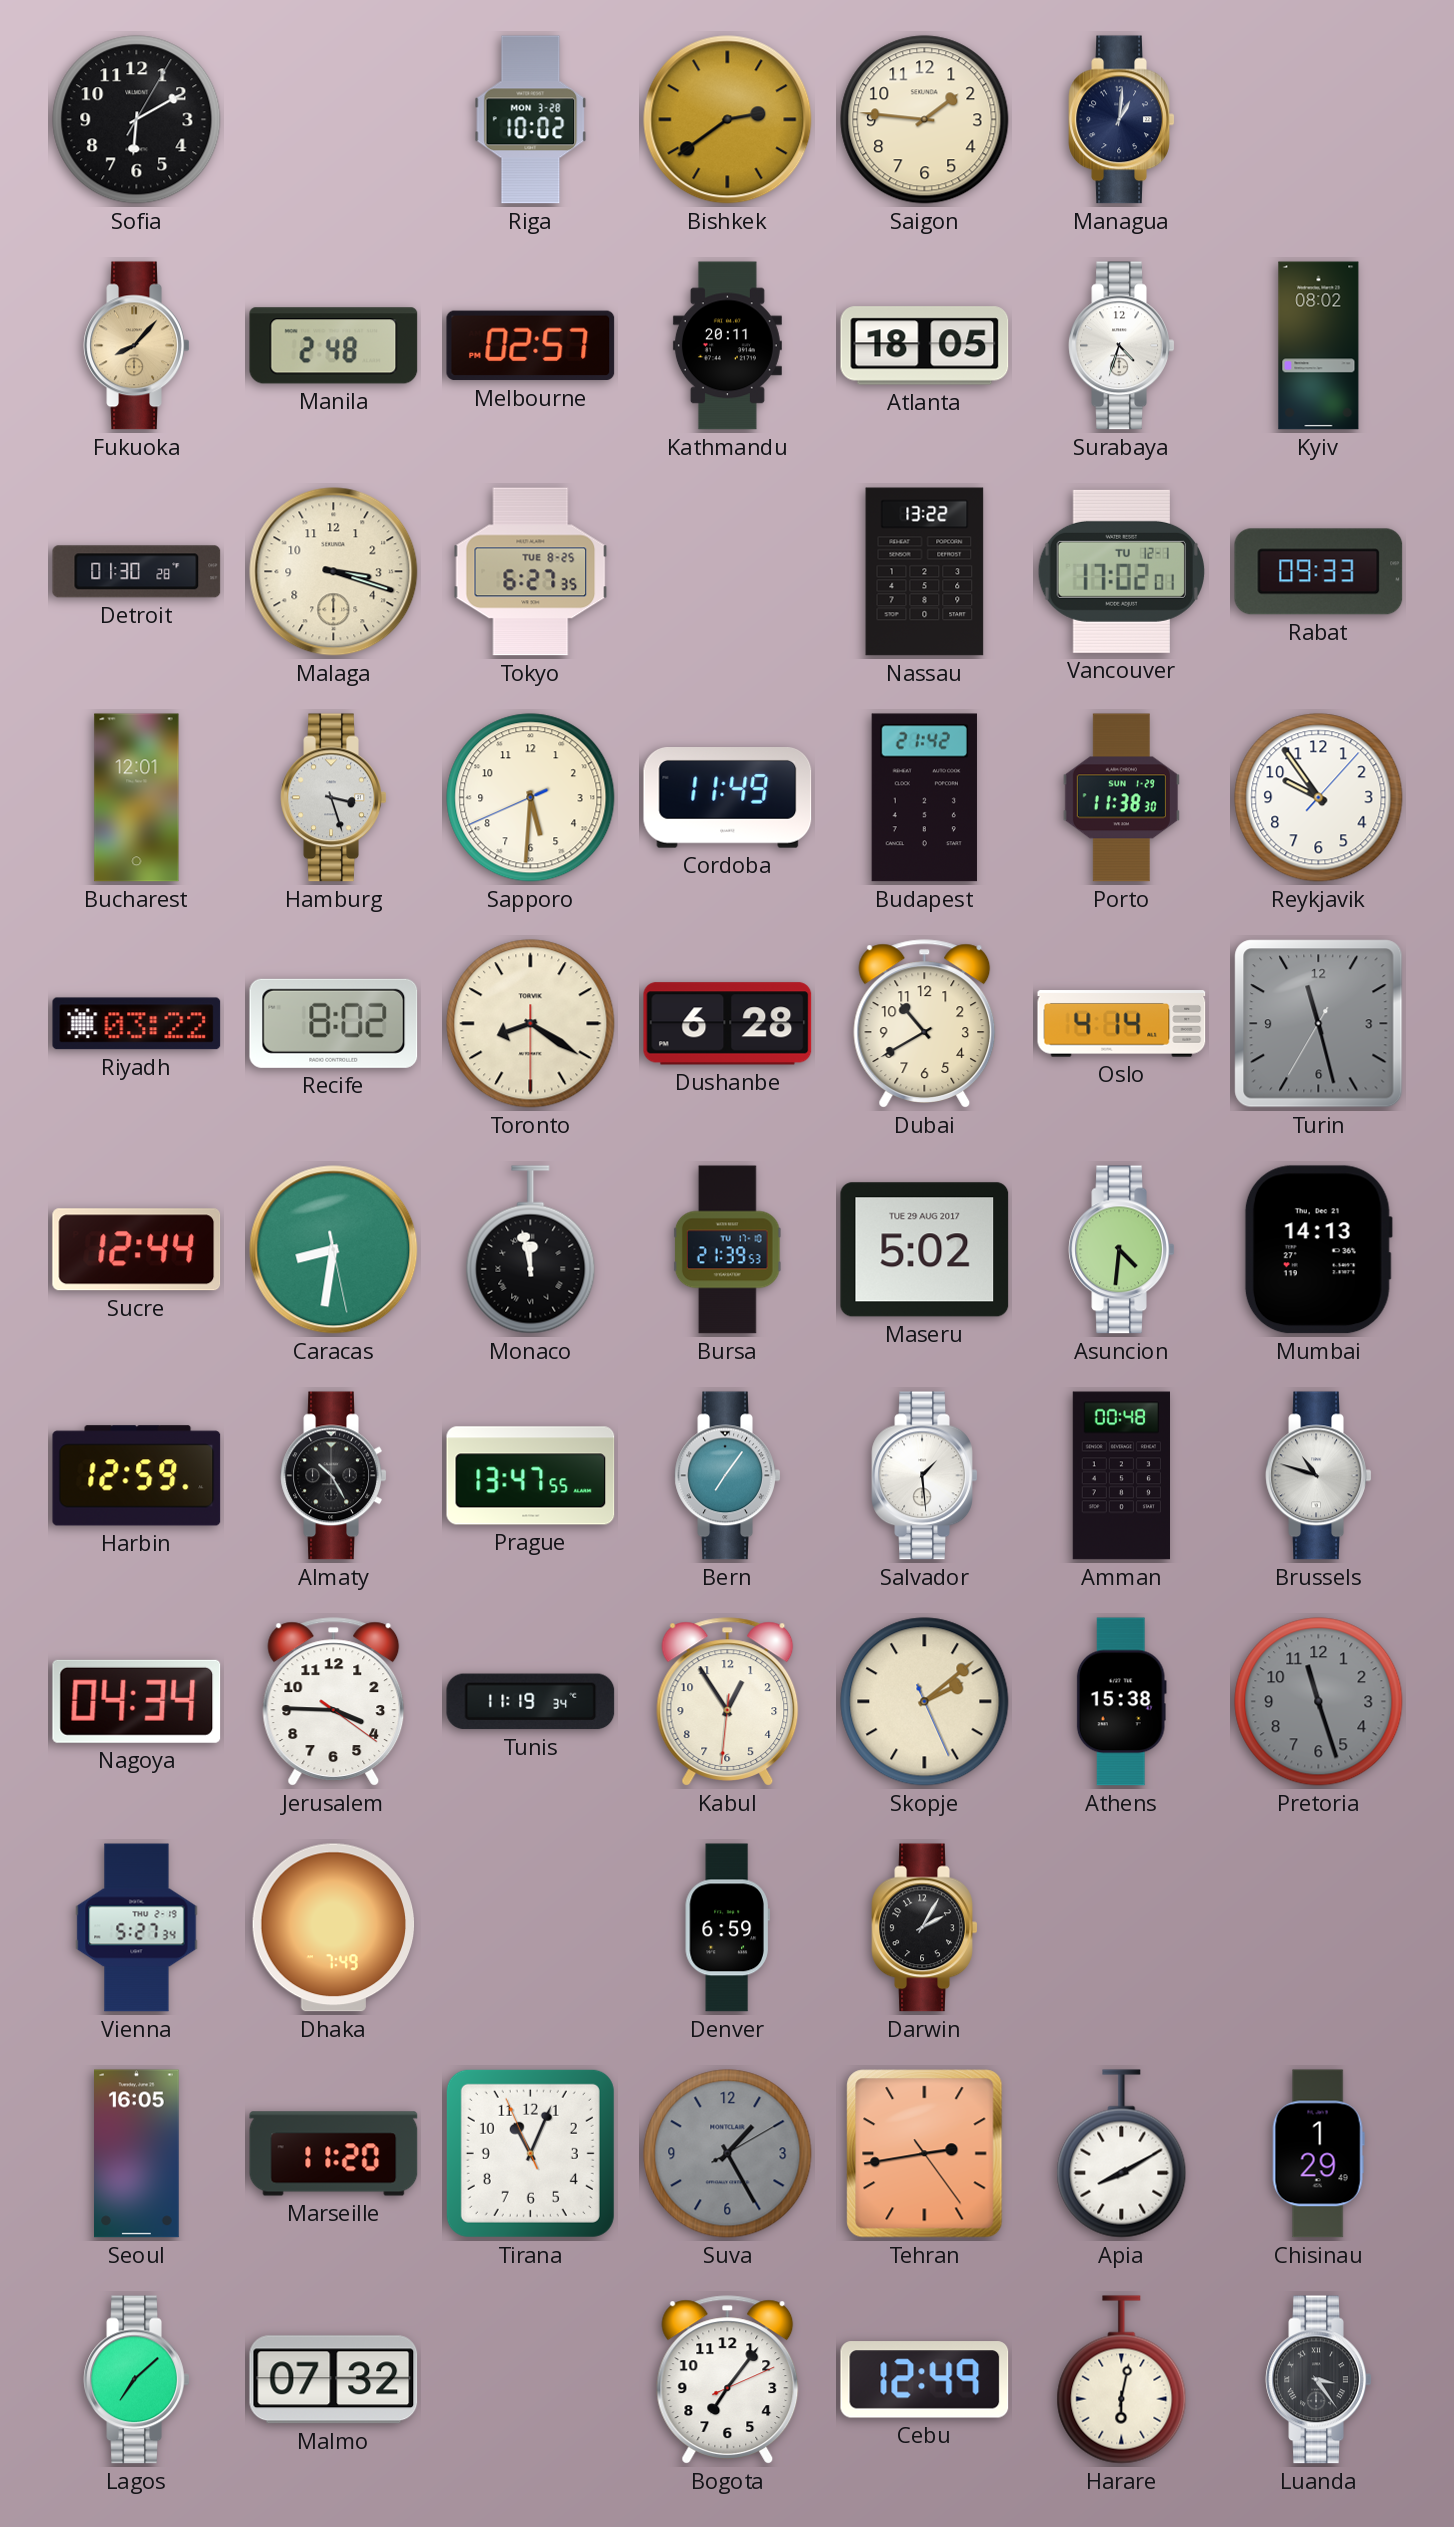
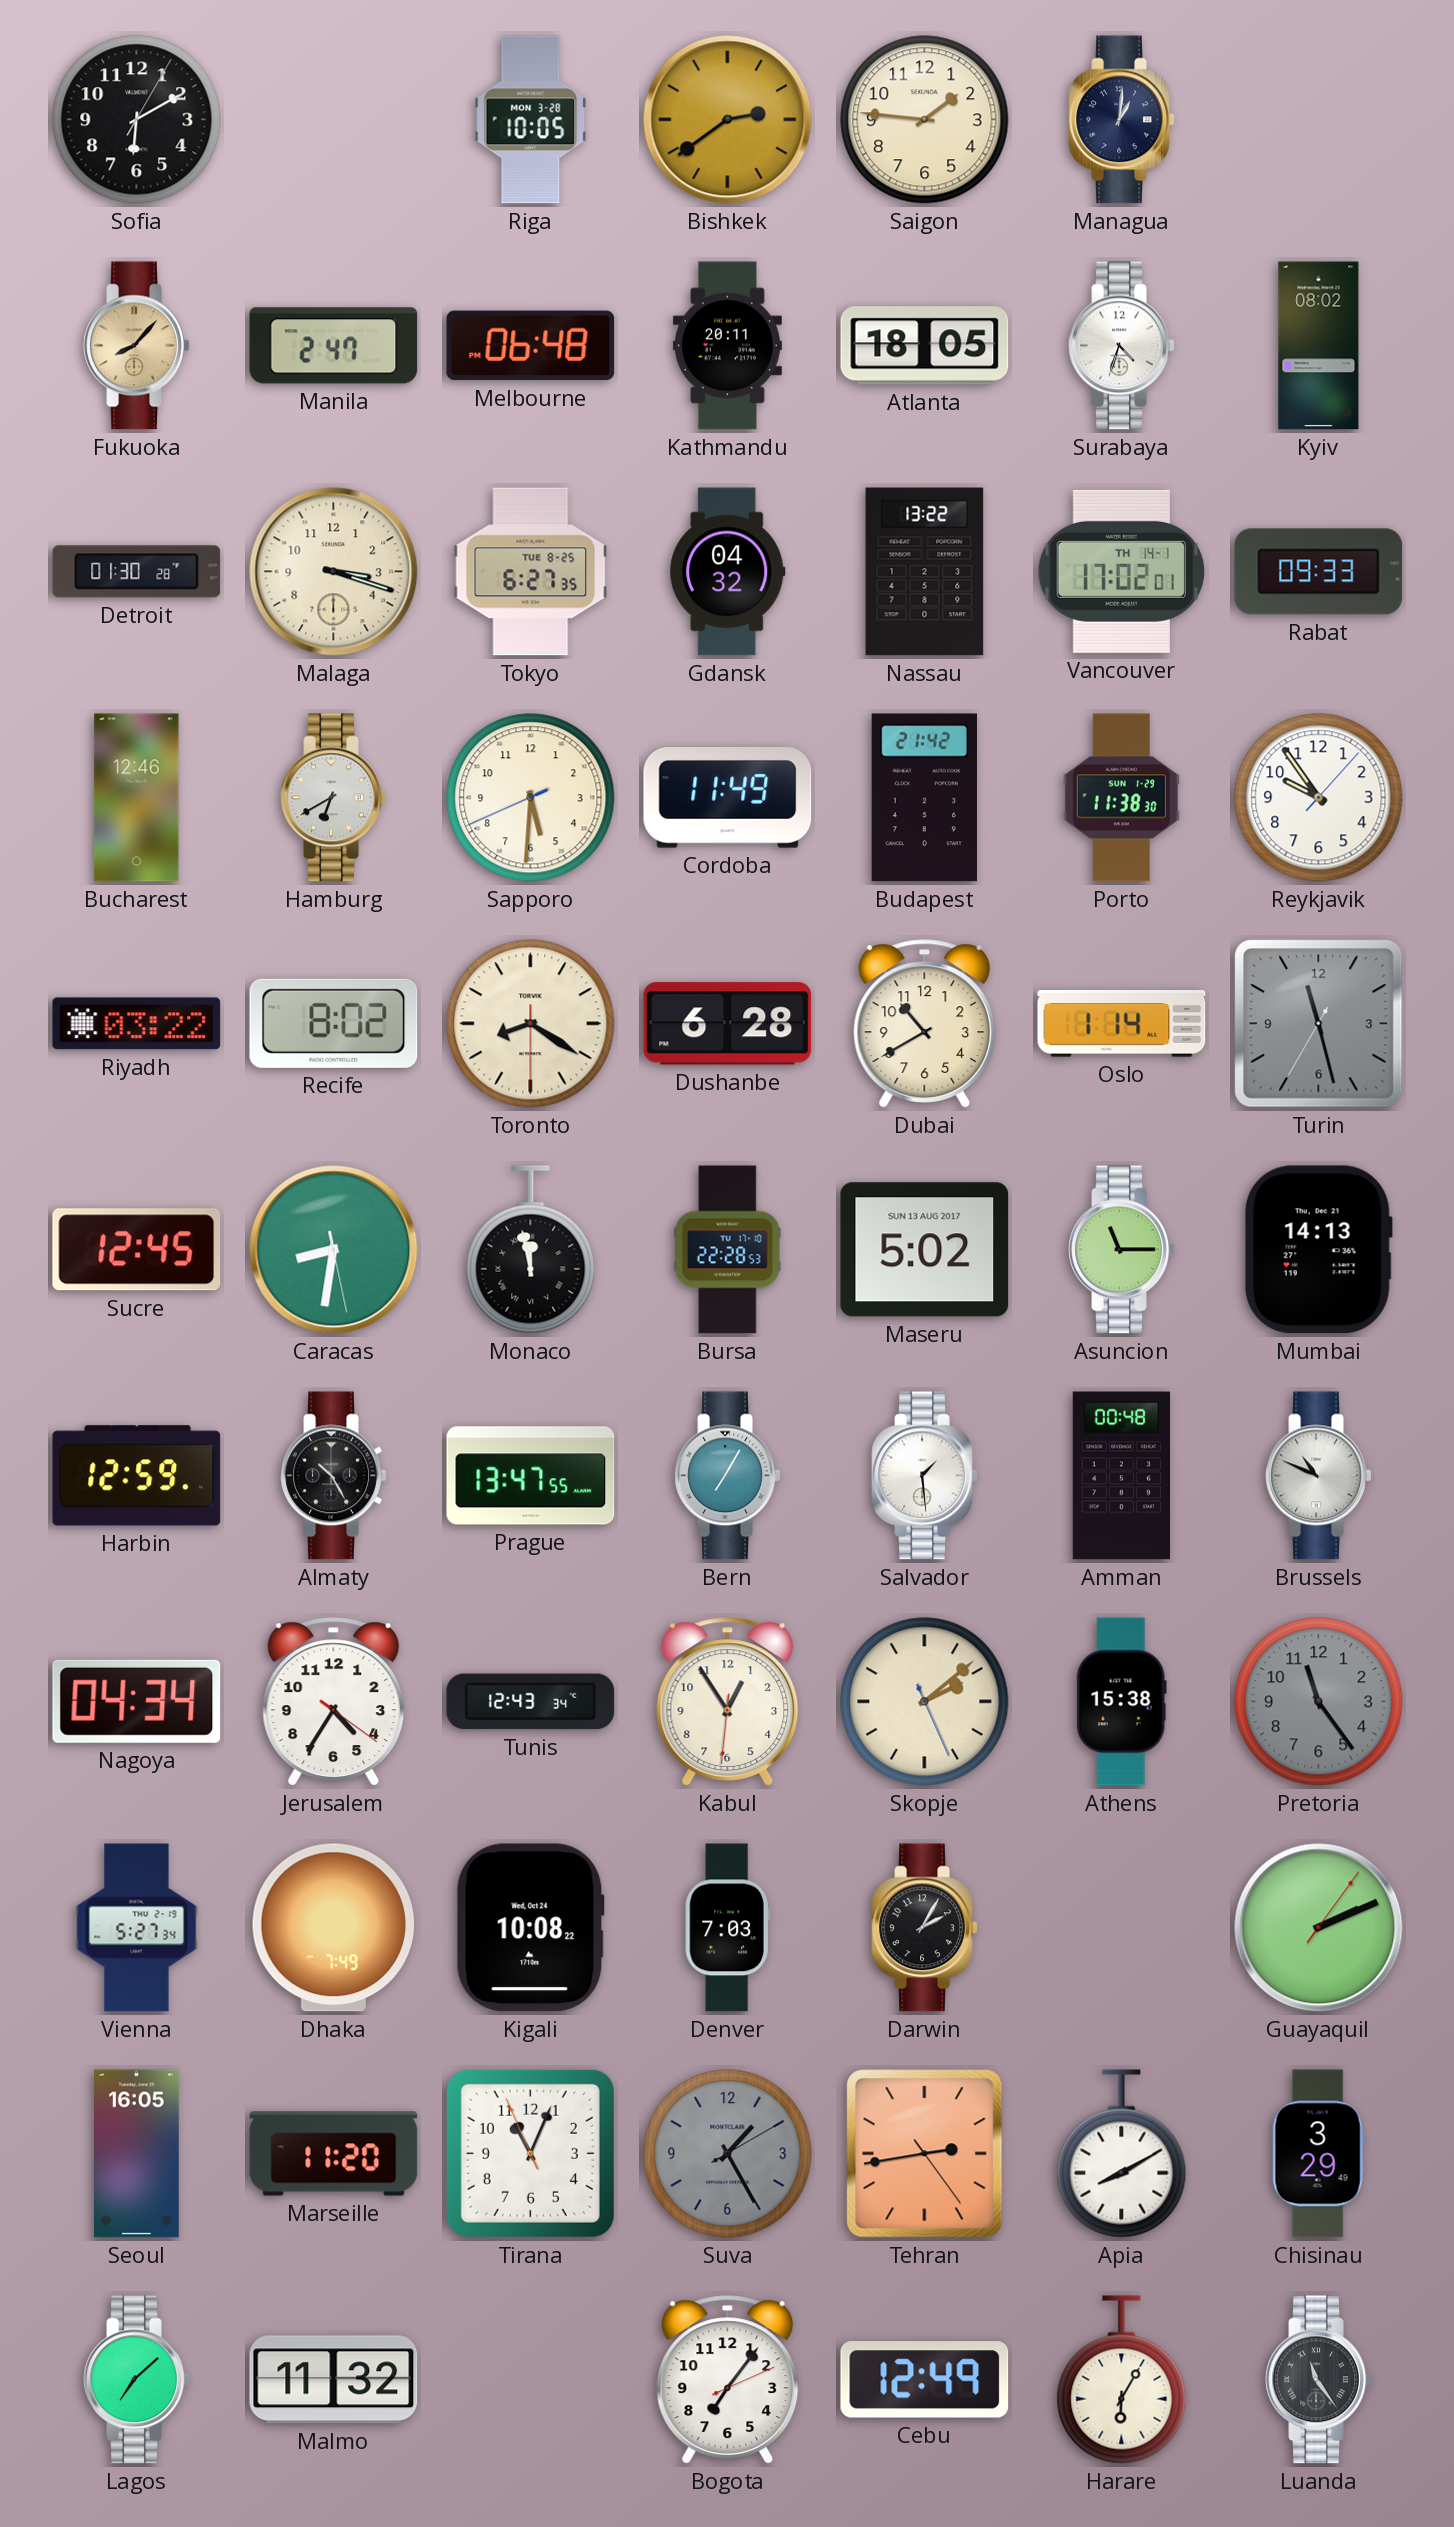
Riga: 10:02 -> 10:05
Manila: 2:48 -> 2:47
Melbourne: 02:57 -> 06:48
Gdansk: none -> 04:32
Vancouver date: TU 12-1 -> TH 14-1
Bucharest: 12:01 -> 12:46
Hamburg: 3:27 -> 6:40
Oslo: 4:14 -> 1:14
Sucre: 12:44 -> 12:45
Bursa: 21:39 -> 22:28
Maseru date: TUE 29 AUG 2017 -> SUN 13 AUG 2017
Asuncion: 4:31 -> 11:15
Bern: 7:06 -> 7:05
Brussels: 10:48 -> 10:49
Jerusalem: 3:45 -> 4:35
Tunis: 11:19 -> 12:43
Pretoria: 11:27 -> 11:24
Kigali: none -> 10:08
Denver: 6:59 -> 7:03
Guayaquil: none -> 2:11
Chisinau: 1:29 -> 3:29
Malmo: 07:32 -> 11:32
Harare: 6:02 -> 6:05
Luanda: 3:24 -> 11:24
